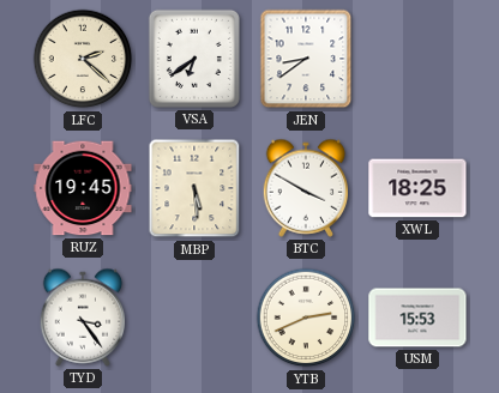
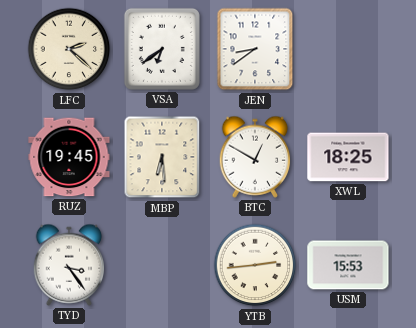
MBP: 5:29 -> 6:29
BTC: 3:50 -> 12:50
YTB: 2:41 -> 2:44
